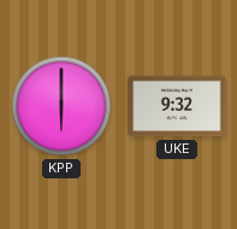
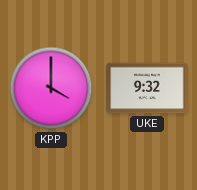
KPP: 6:00 -> 4:00
